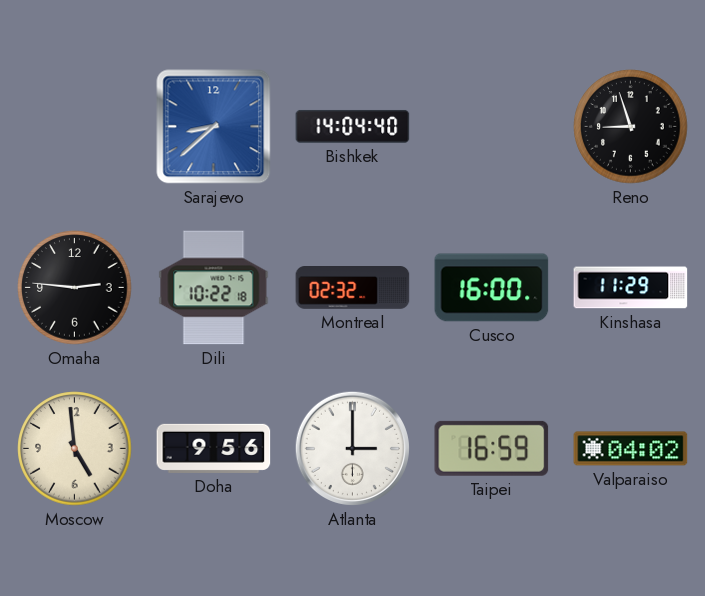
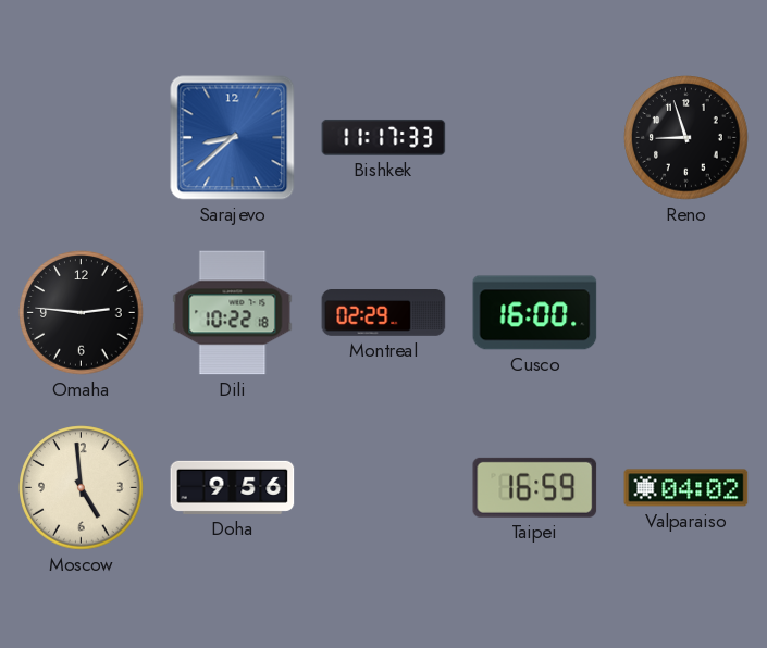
Bishkek: 14:04 -> 11:17
Montreal: 02:32 -> 02:29
Kinshasa: 11:29 -> none
Atlanta: 3:00 -> none
